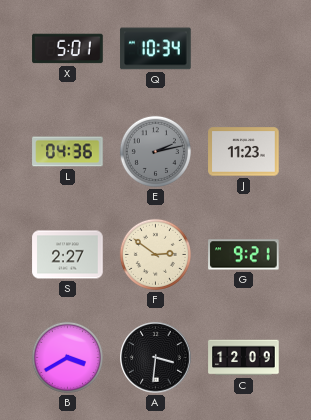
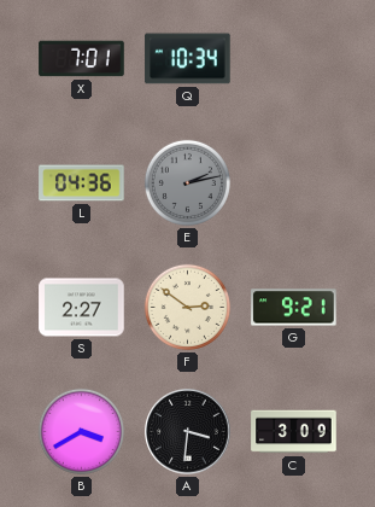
X: 5:01 -> 7:01
J: 11:23 -> none
C: 12:09 -> 3:09
